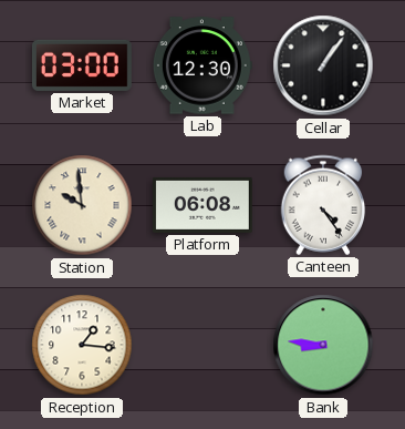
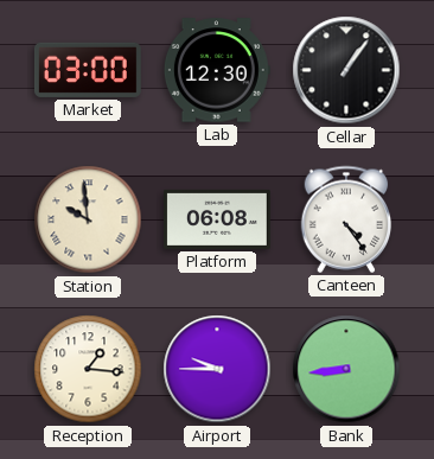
Airport: none -> 9:45
Bank: 8:46 -> 8:44
